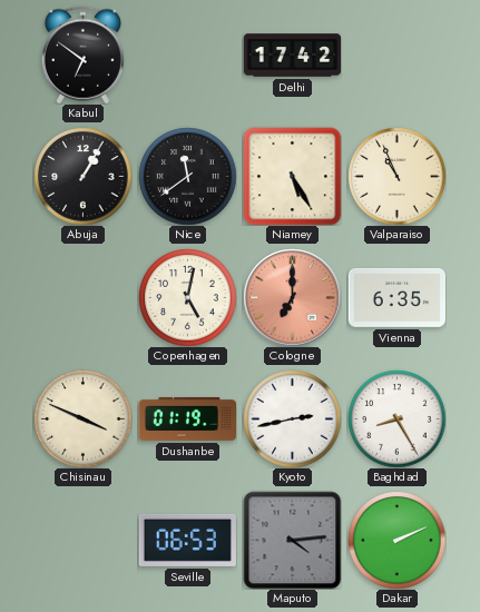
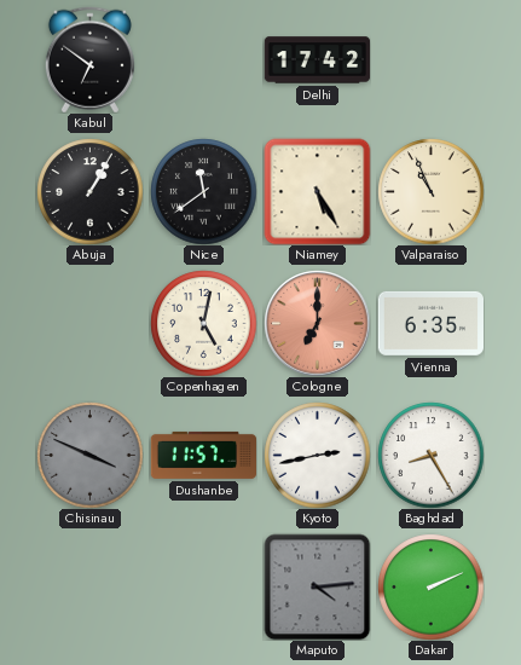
Chisinau dial: cream -> grey
Dushanbe: 01:19 -> 11:57
Seville: 06:53 -> none
